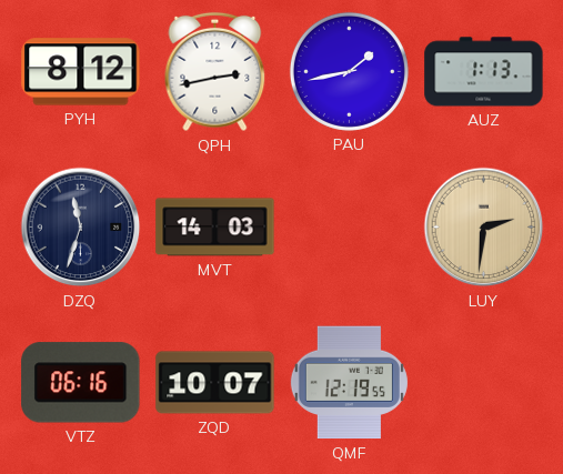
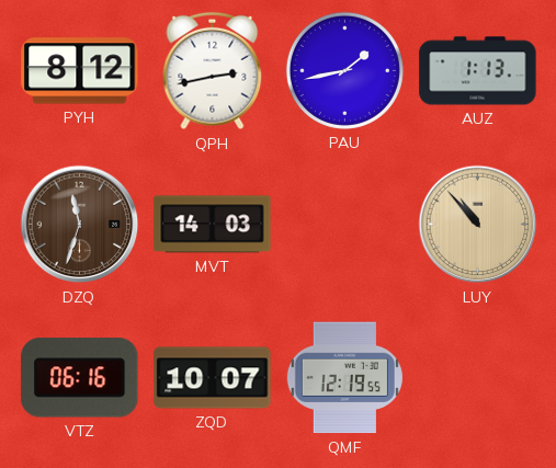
DZQ dial: navy -> brown
LUY: 2:31 -> 10:53
